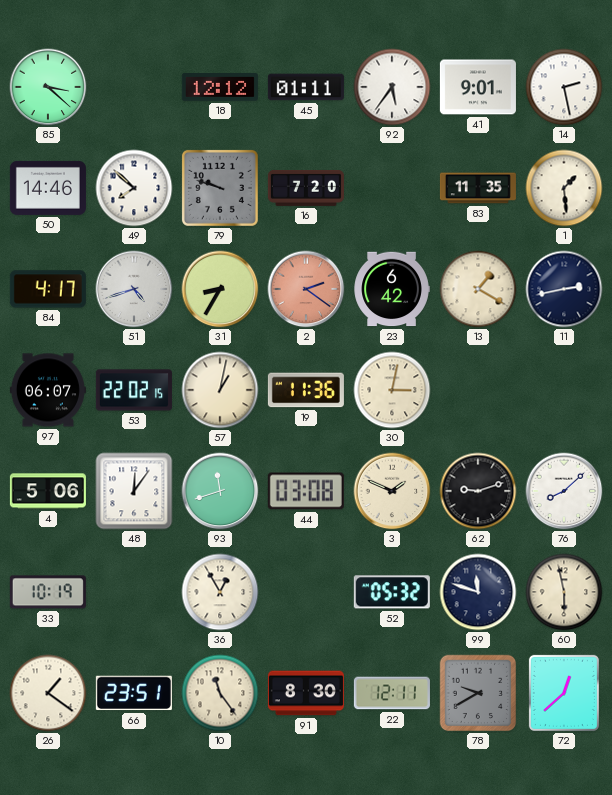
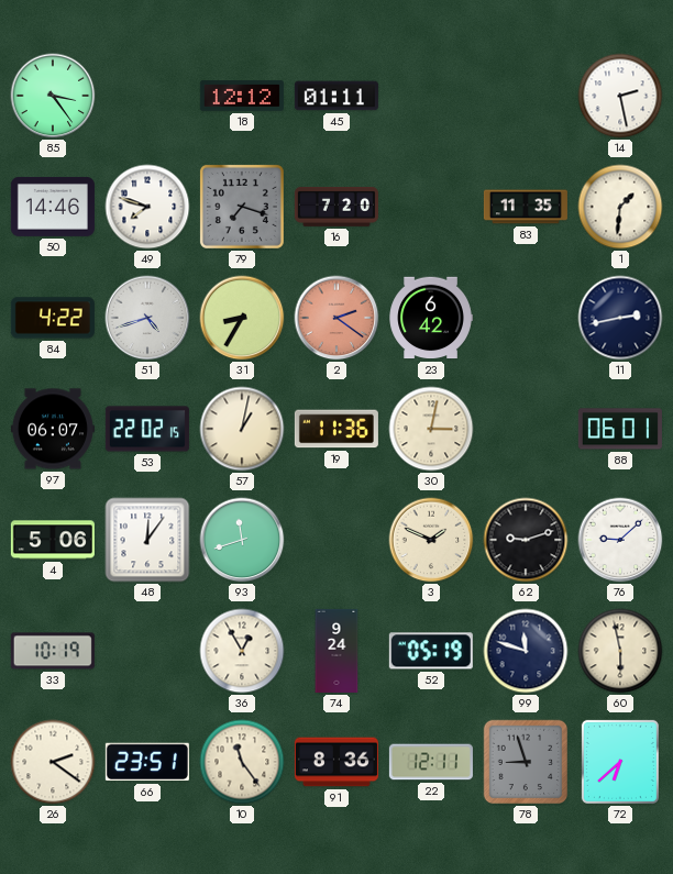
85: 3:22 -> 3:24
92: 5:36 -> none
41: 9:01 -> none
49: 7:52 -> 7:48
79: 9:48 -> 7:18
1: 1:29 -> 1:31
84: 4:17 -> 4:22
13: 1:20 -> none
88: none -> 06:01
44: 03:08 -> none
76: 8:08 -> 9:08
74: none -> 9:24
52: 05:32 -> 05:19
26: 1:21 -> 2:21
91: 8:30 -> 8:36
78: 9:40 -> 8:57
72: 12:38 -> 6:38
